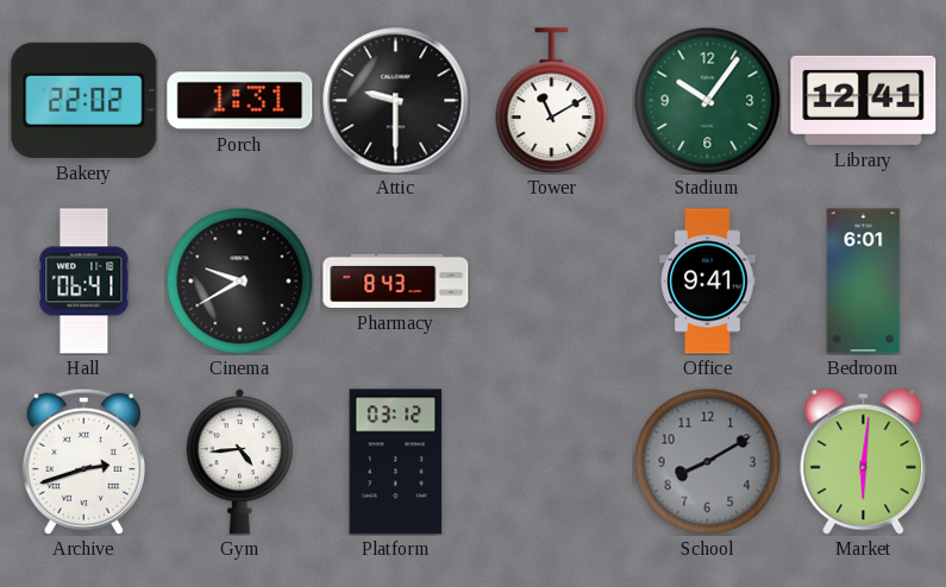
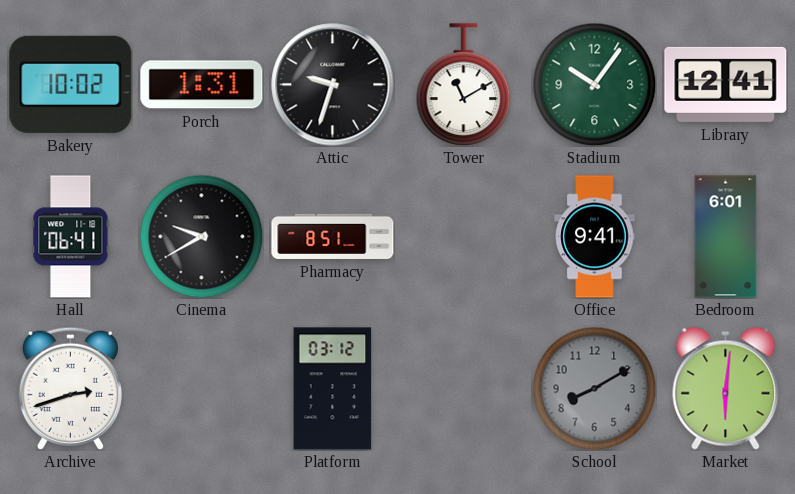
Bakery: 22:02 -> 10:02
Attic: 9:30 -> 9:33
Pharmacy: 8:43 -> 8:51
Gym: 4:44 -> none
